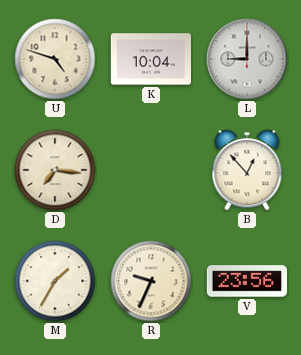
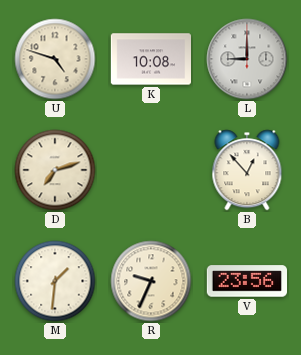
K: 10:04 -> 10:08
D: 7:16 -> 7:12
M: 1:35 -> 1:31
